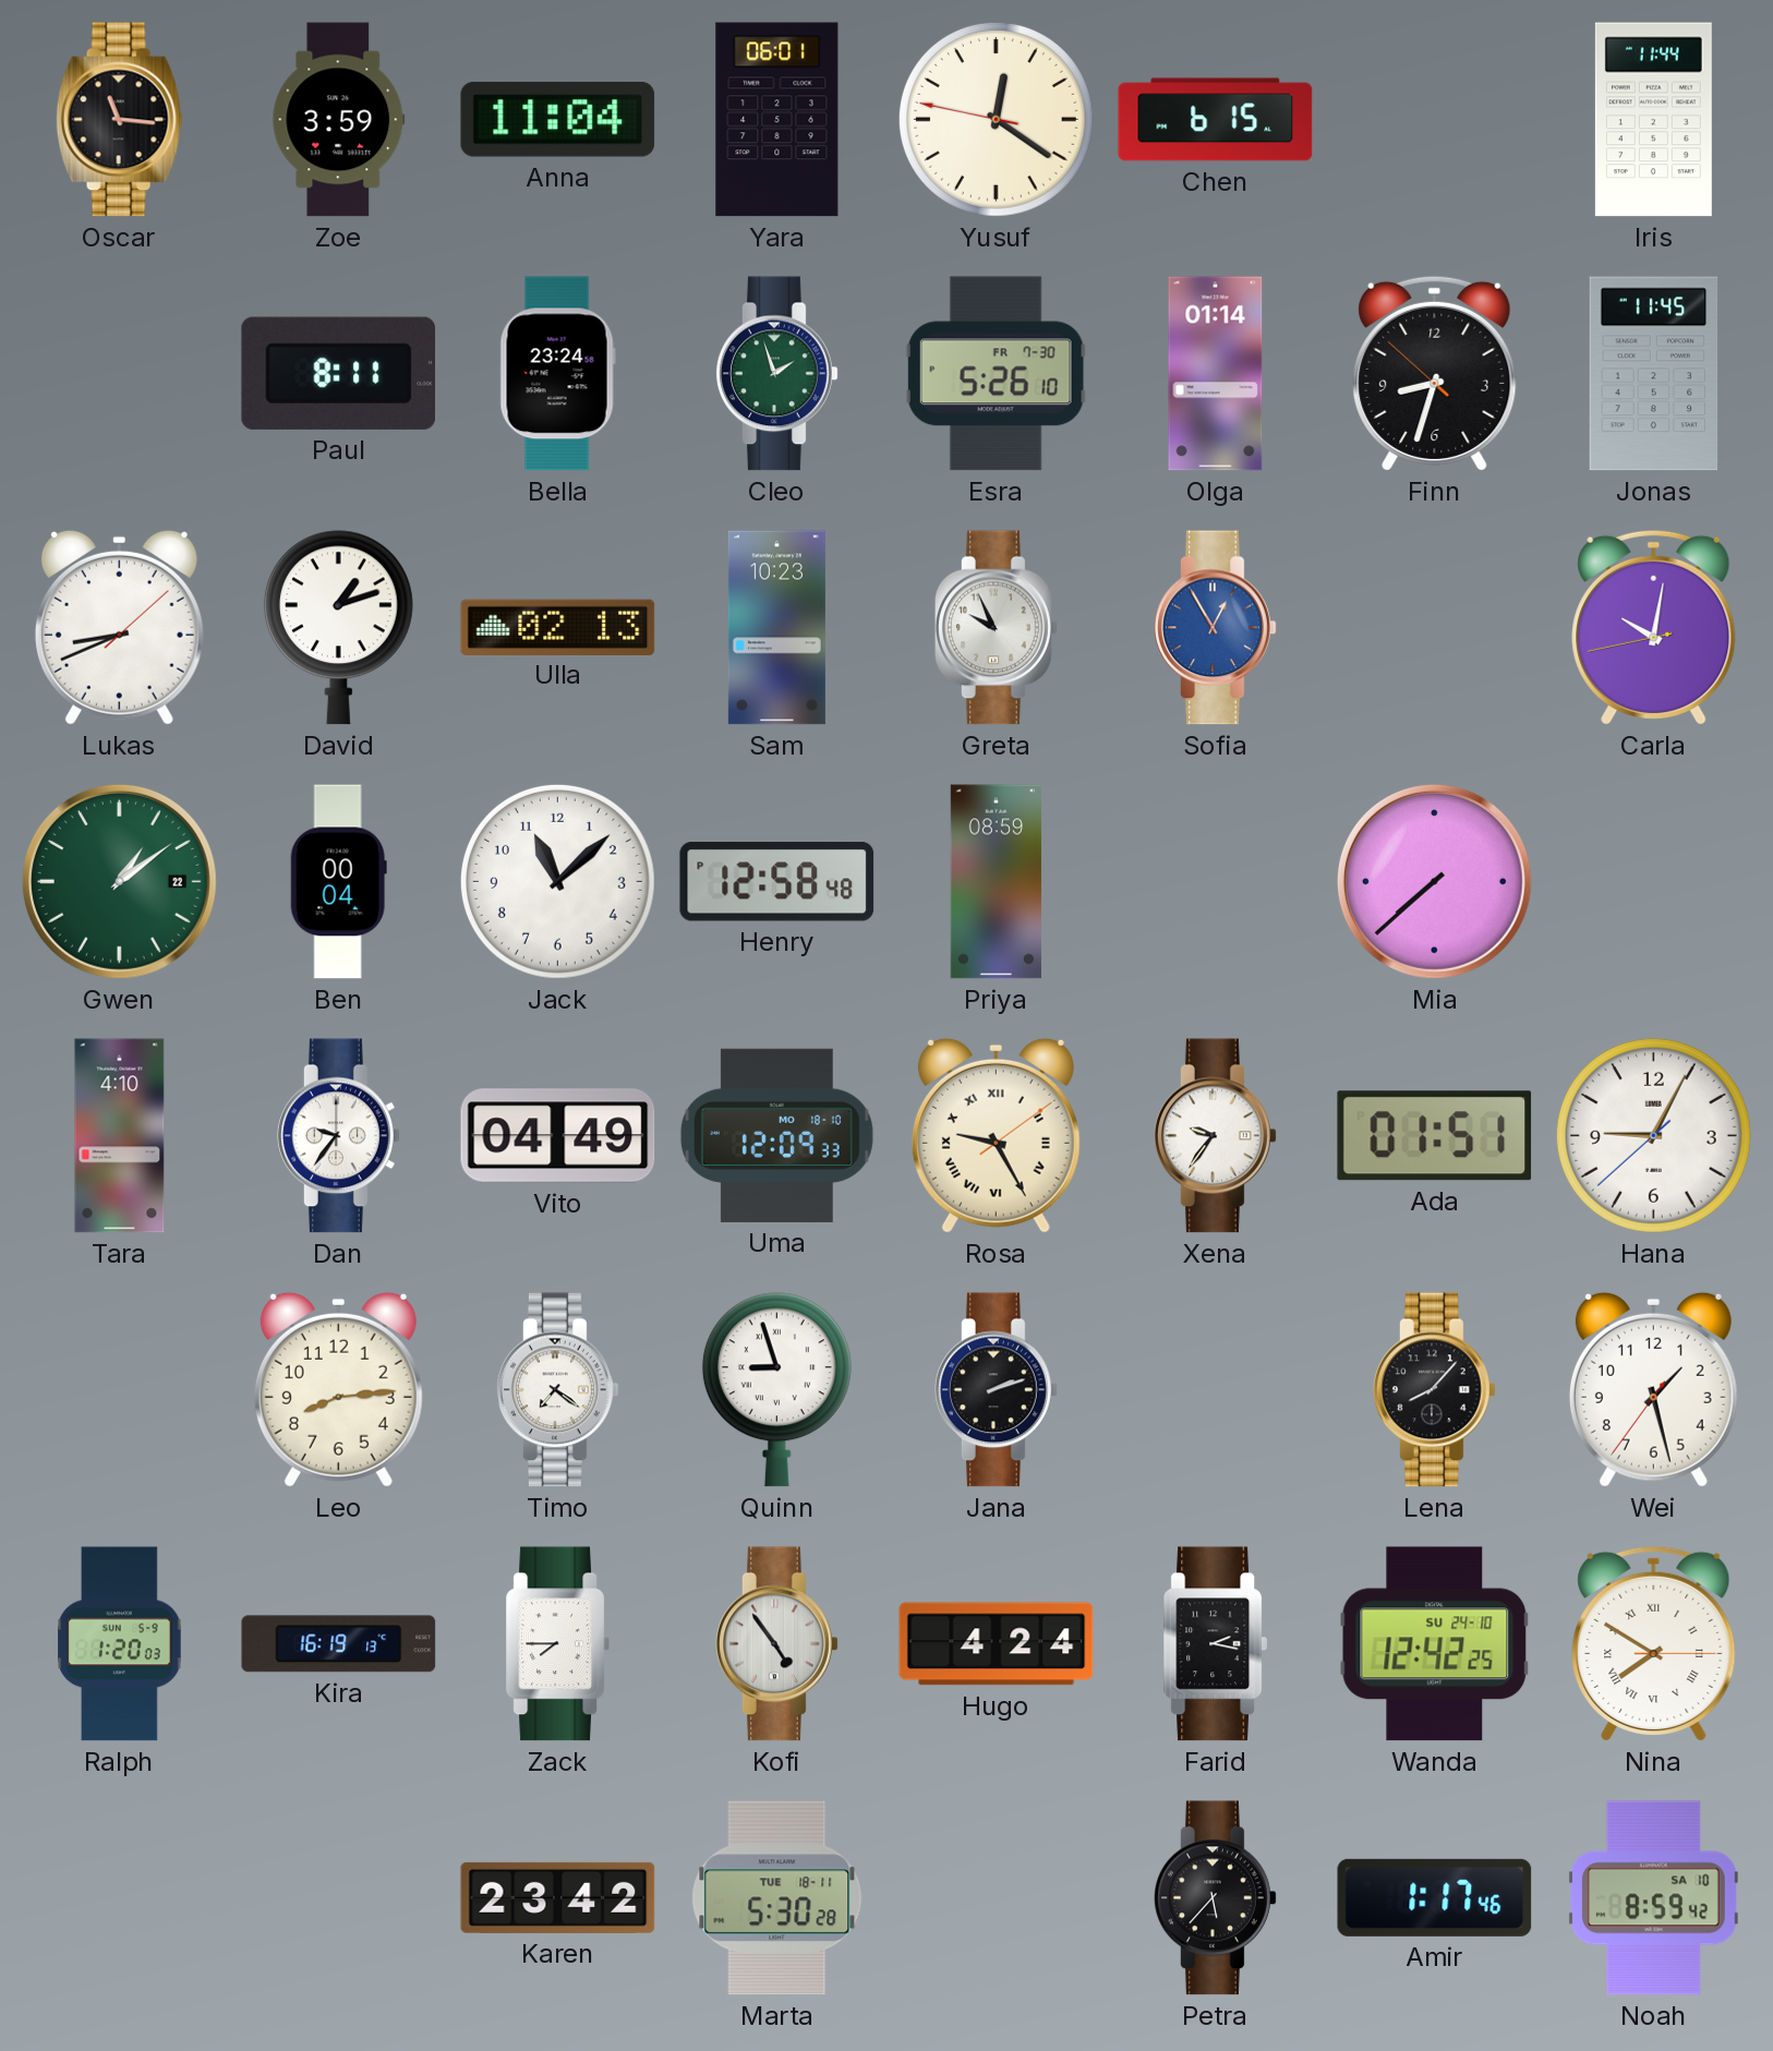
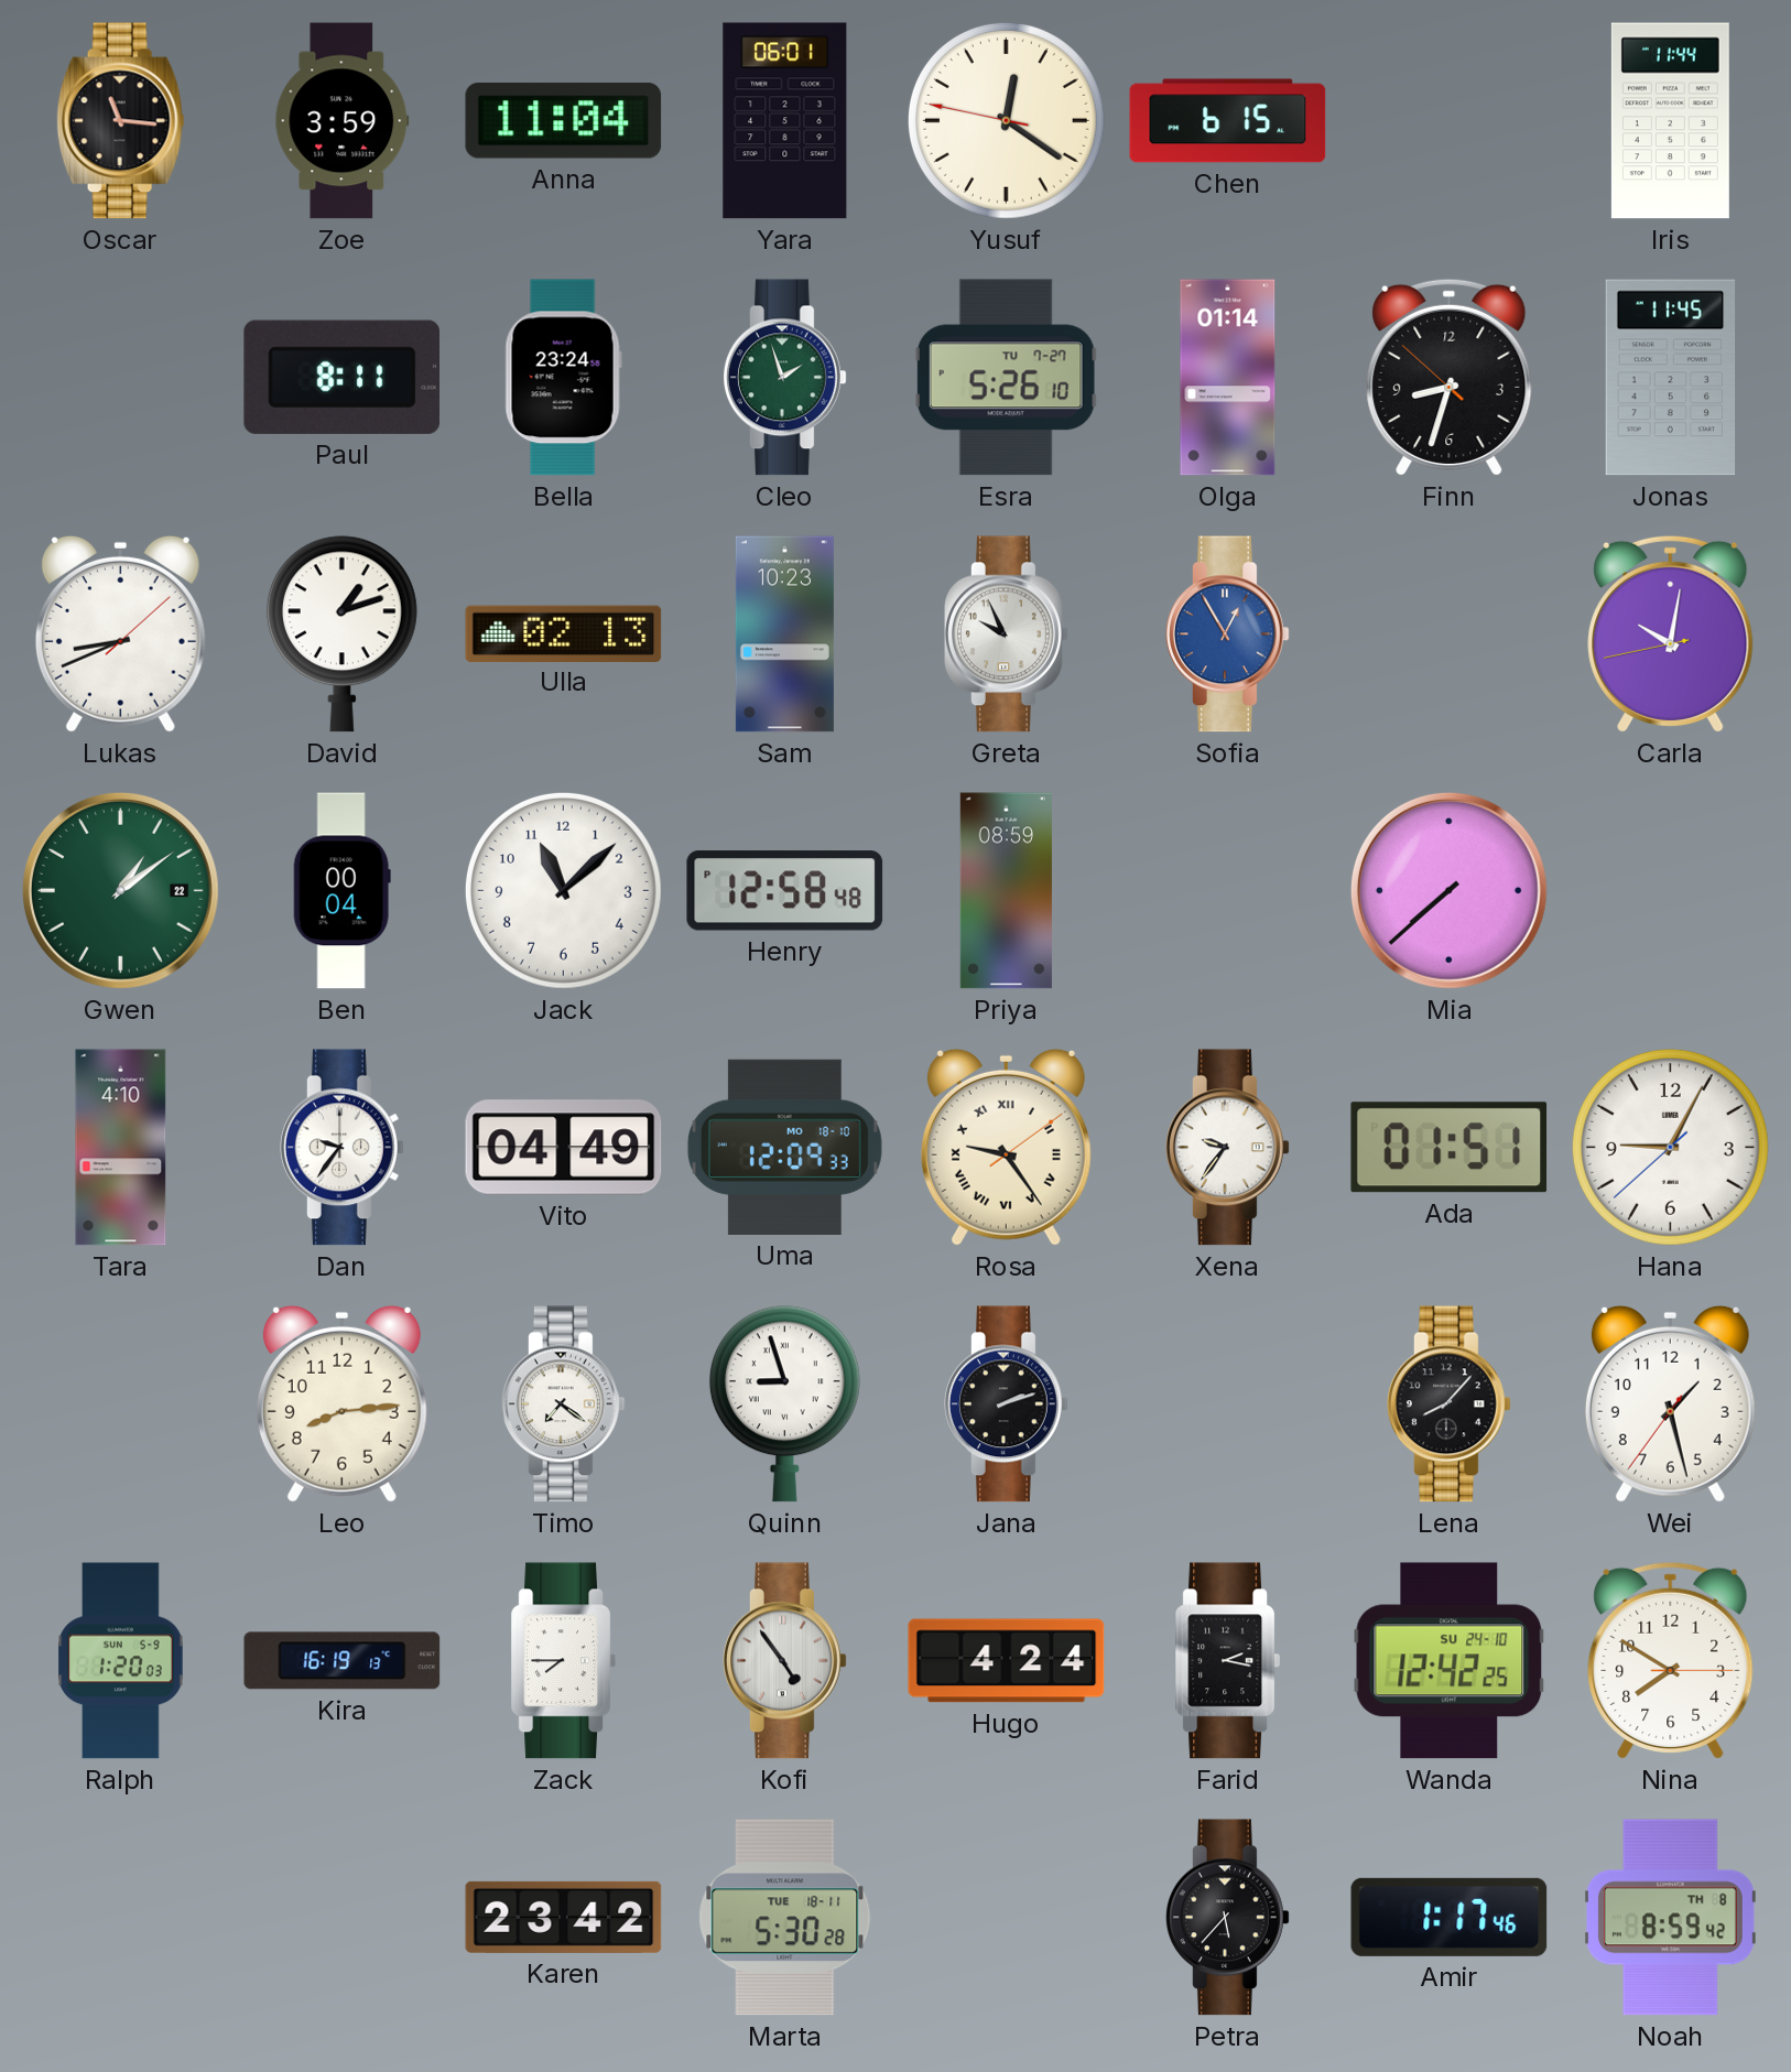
Esra date: FR 7-30 -> TU 7-27
Rosa: 9:25 -> 9:24
Nina numerals: Roman -> Arabic
Noah date: SA 10 -> TH 8
